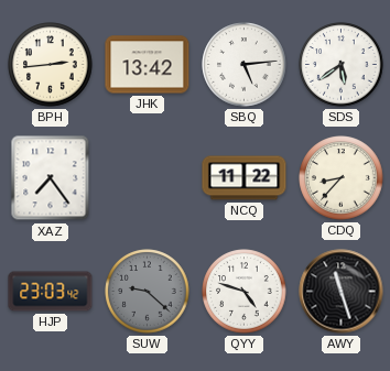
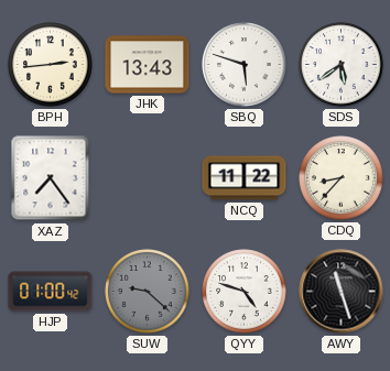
JHK: 13:42 -> 13:43
SBQ: 5:14 -> 5:48
HJP: 23:03 -> 01:00
